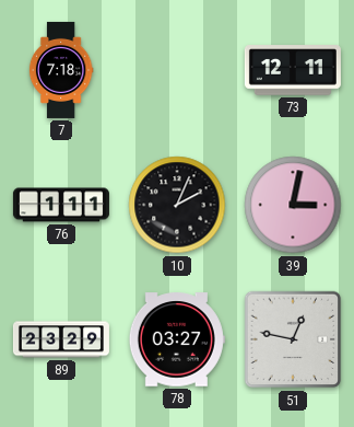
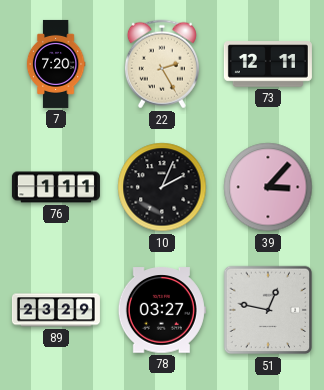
7: 7:18 -> 7:20
22: none -> 2:25
39: 3:02 -> 3:07
